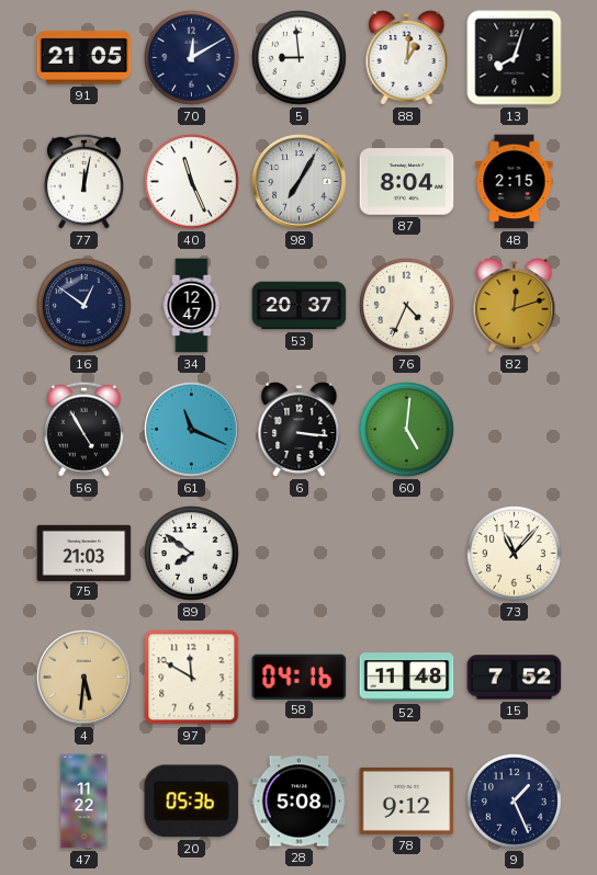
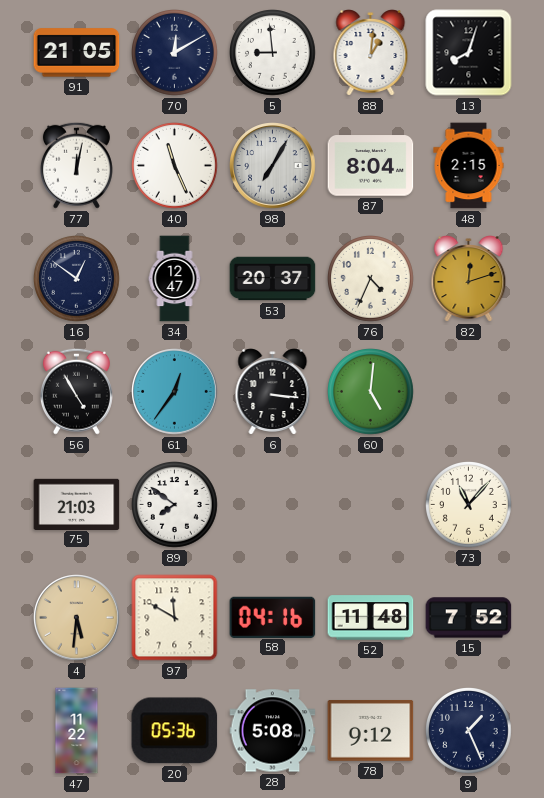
61: 11:19 -> 12:36
